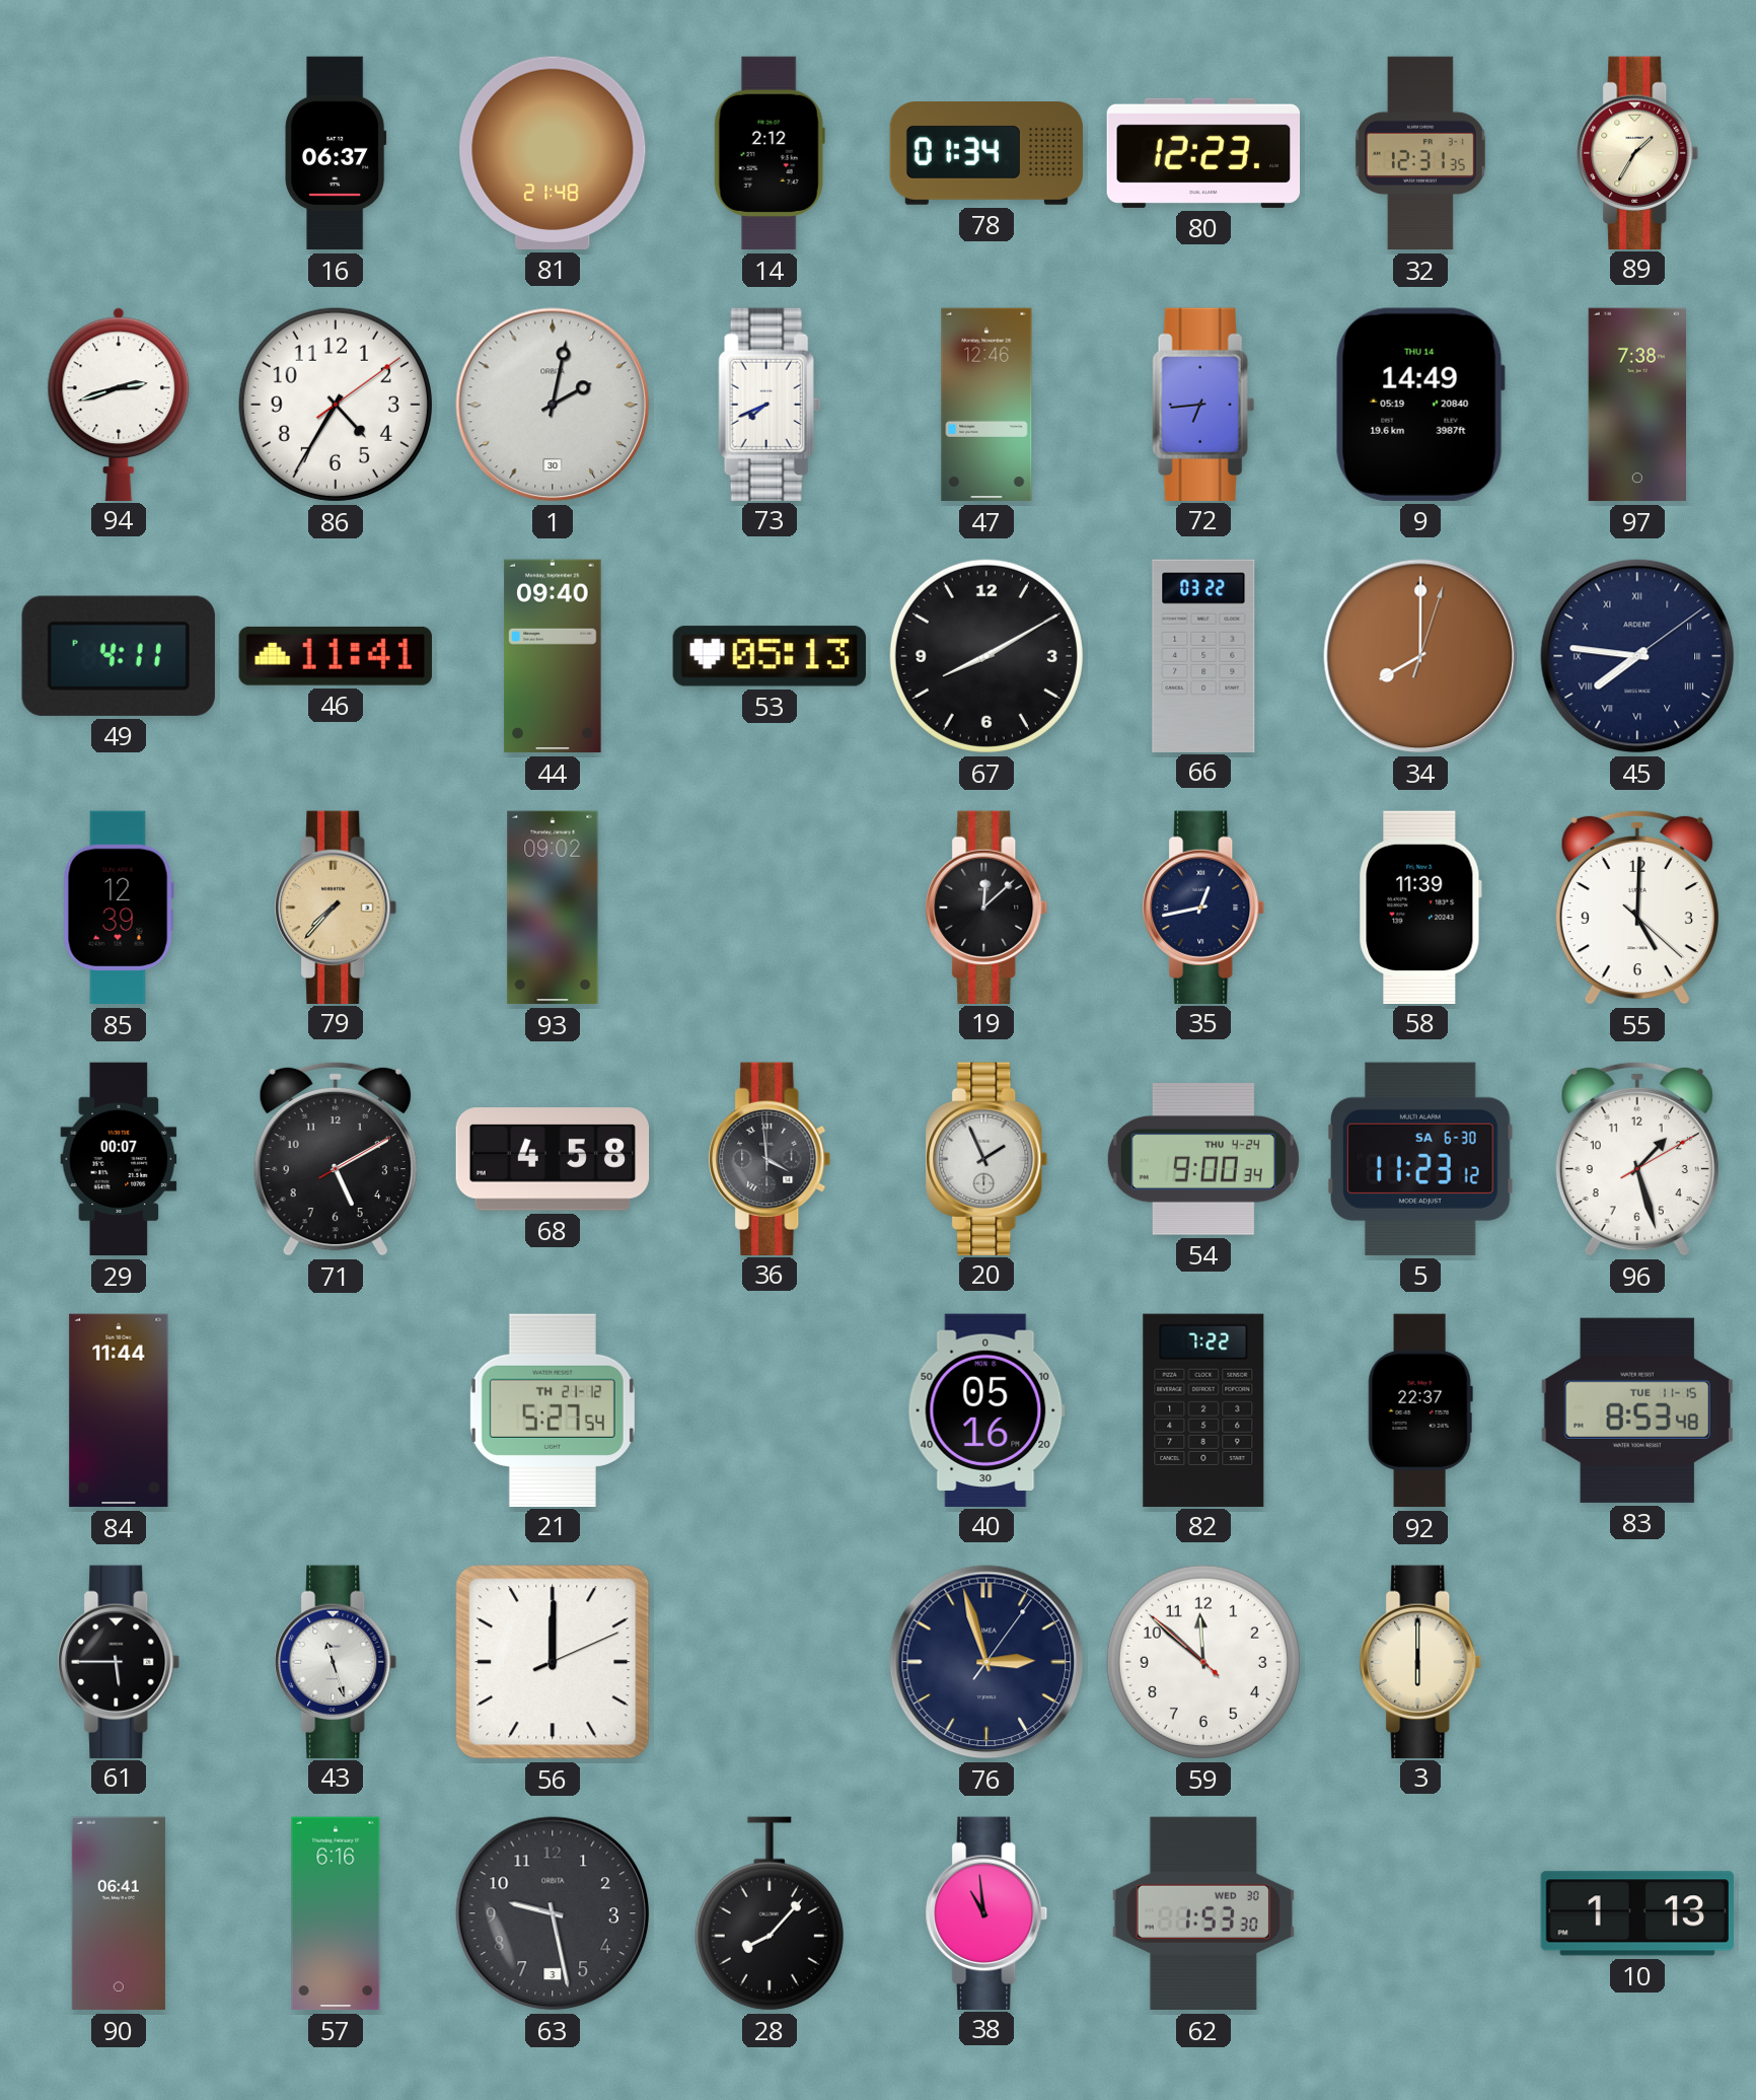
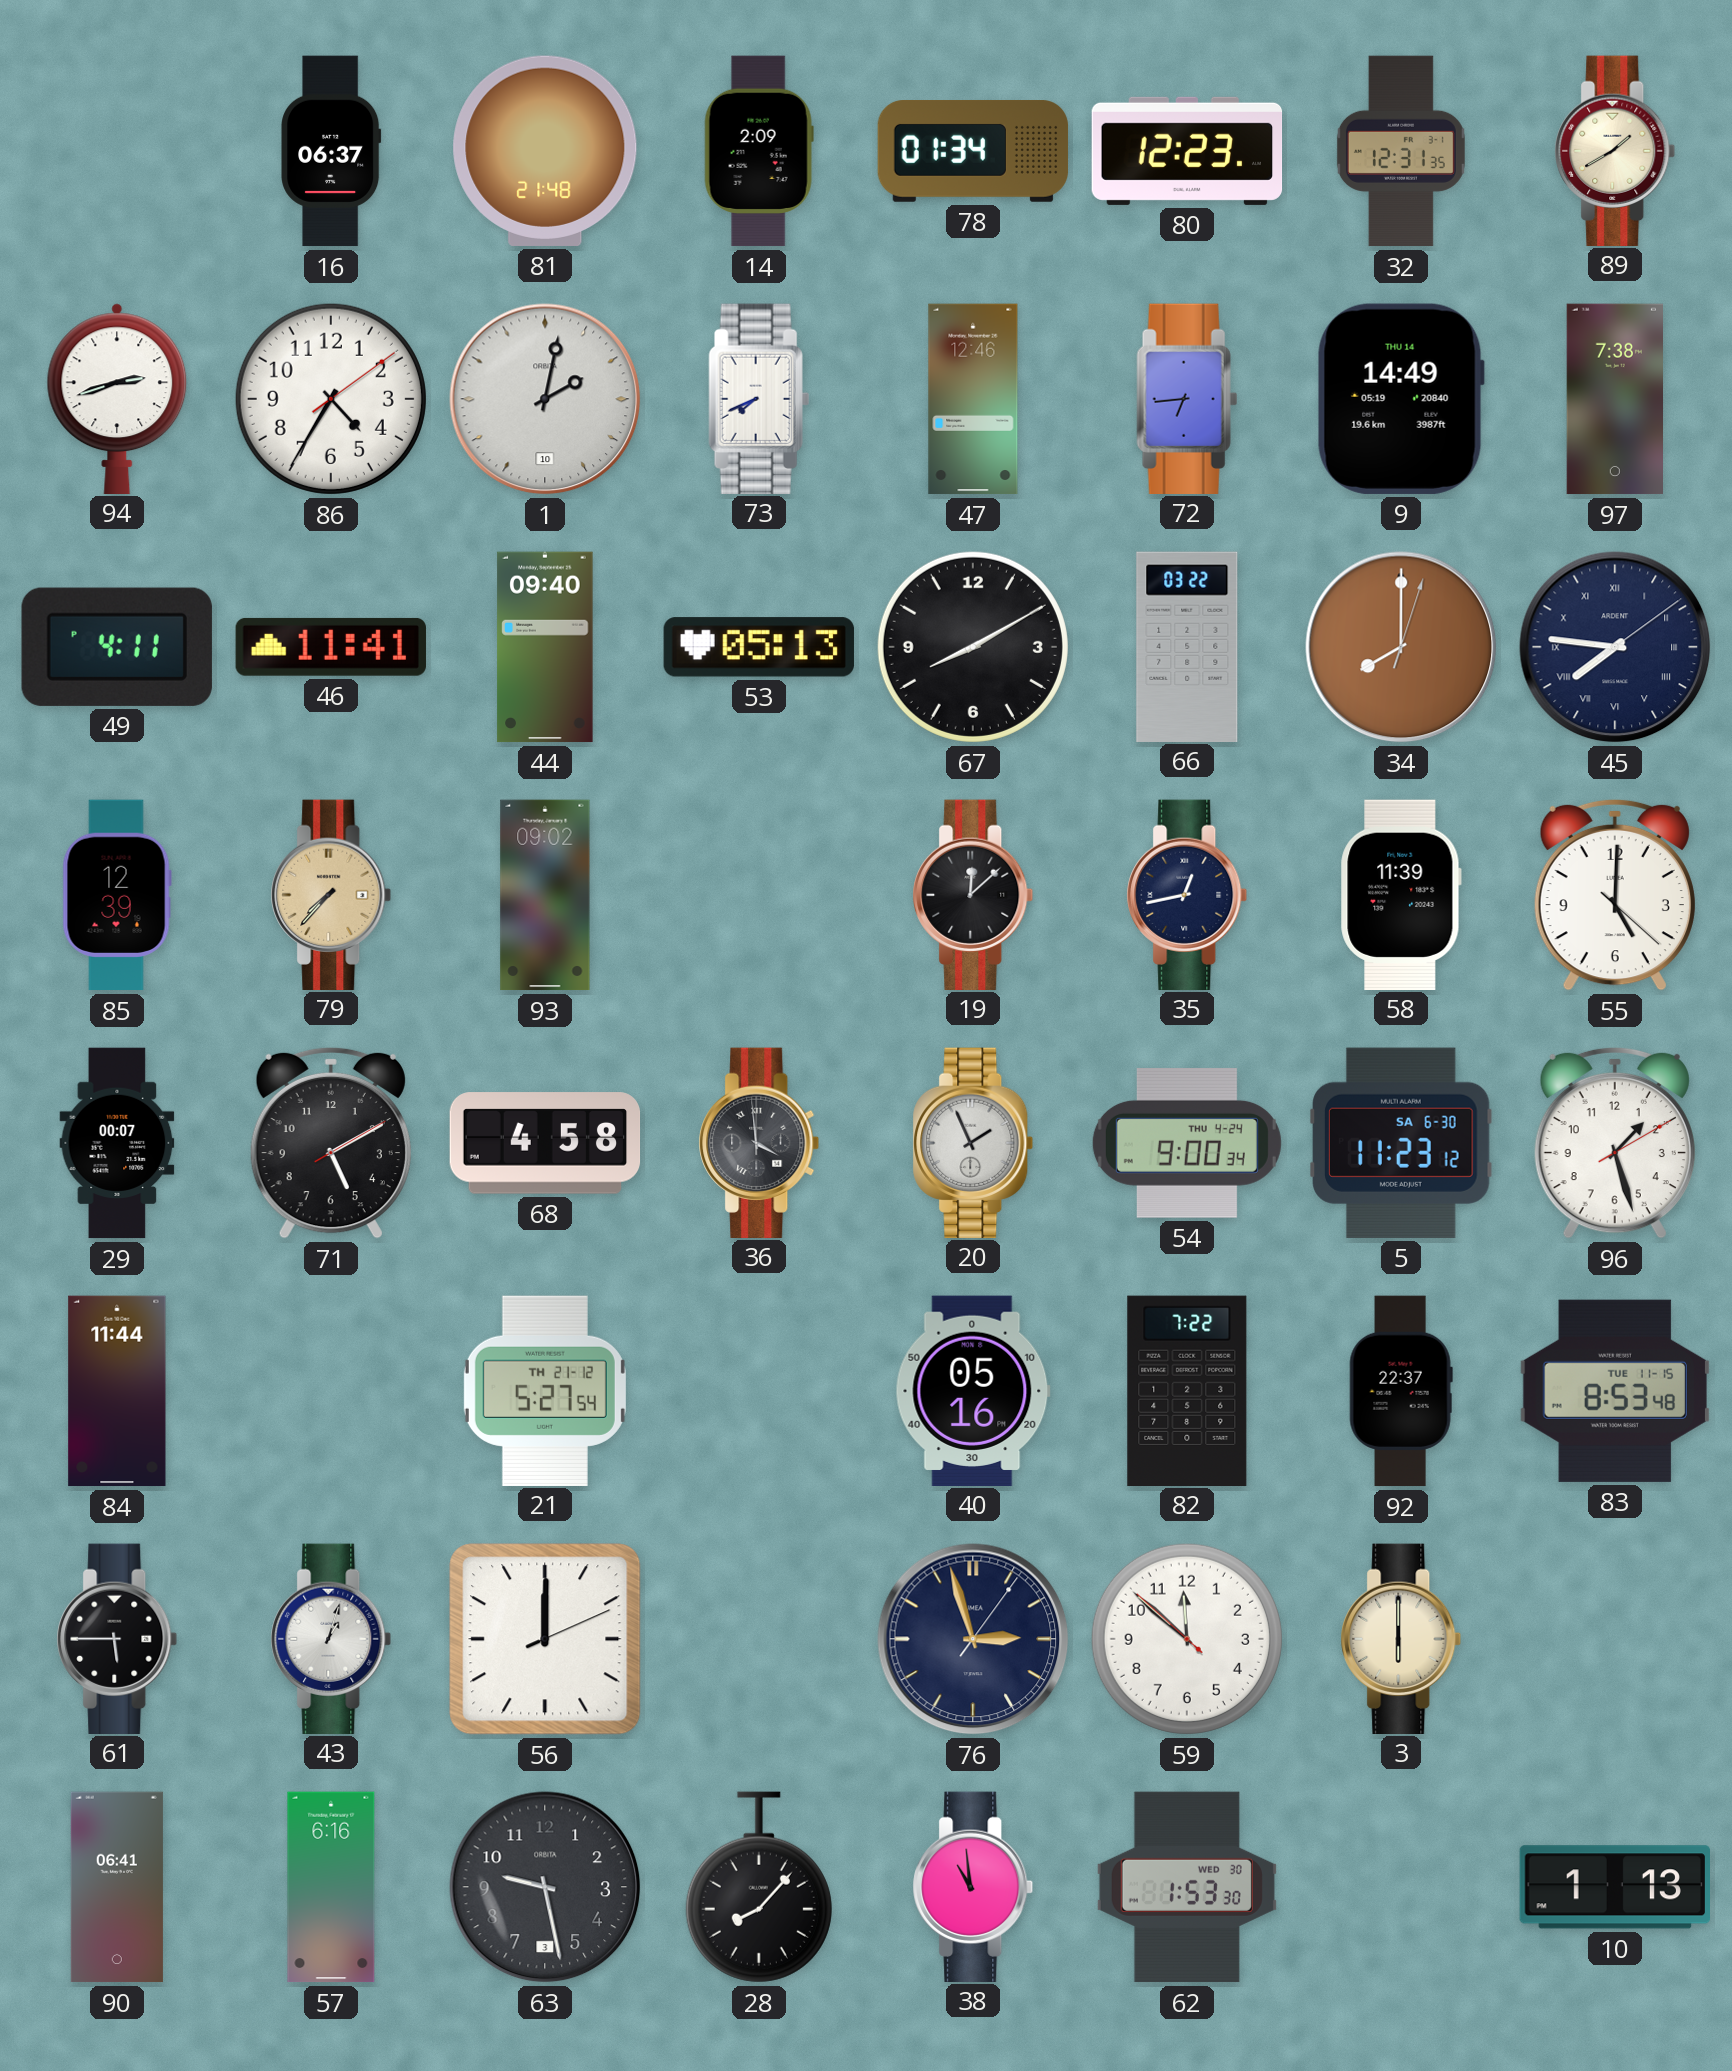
14: 2:12 -> 2:09
89: 1:35 -> 1:40
1 date: 30 -> 10
43: 11:27 -> 1:03
